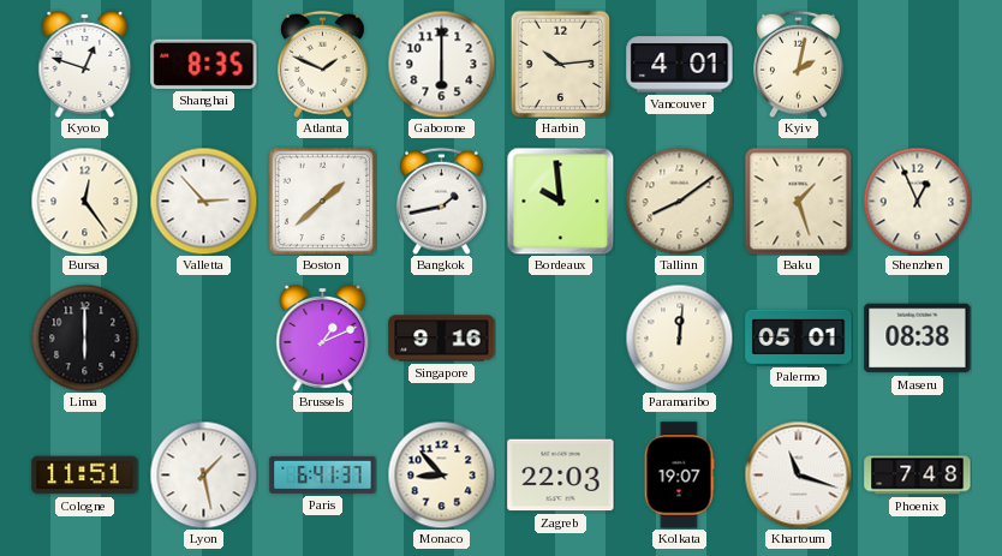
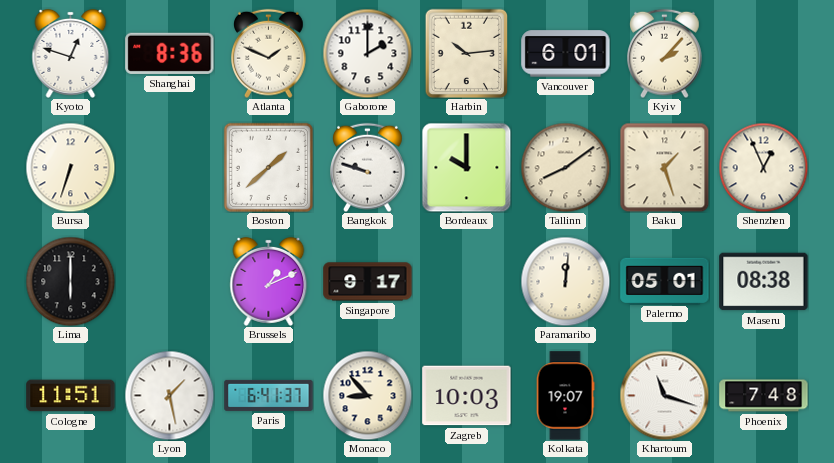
Shanghai: 8:35 -> 8:36
Gaborone: 6:00 -> 2:00
Vancouver: 4:01 -> 6:01
Kyiv: 2:02 -> 2:07
Bursa: 12:24 -> 6:33
Valletta: 2:53 -> none
Bangkok: 1:43 -> 9:48
Bordeaux: 9:59 -> 10:00
Singapore: 9:16 -> 9:17
Zagreb: 22:03 -> 10:03
